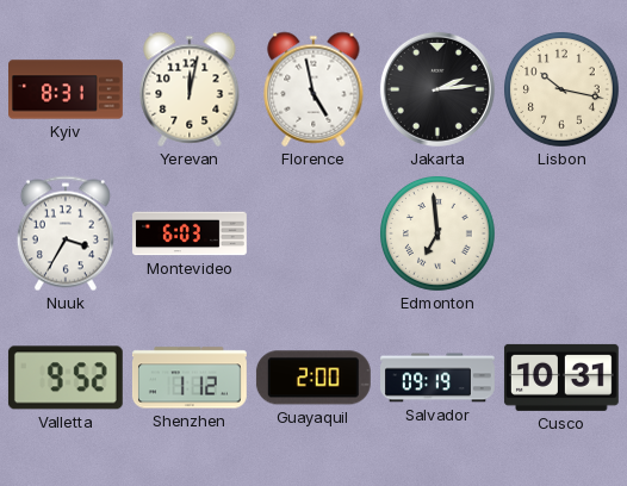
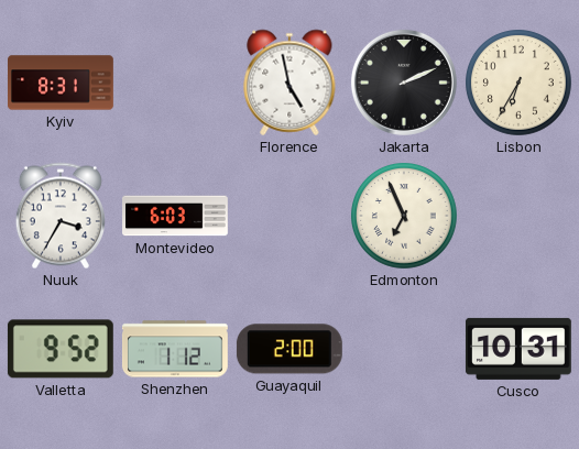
Yerevan: 12:02 -> none
Jakarta: 2:14 -> 2:11
Lisbon: 10:17 -> 6:35
Edmonton: 6:59 -> 6:56
Salvador: 09:19 -> none
